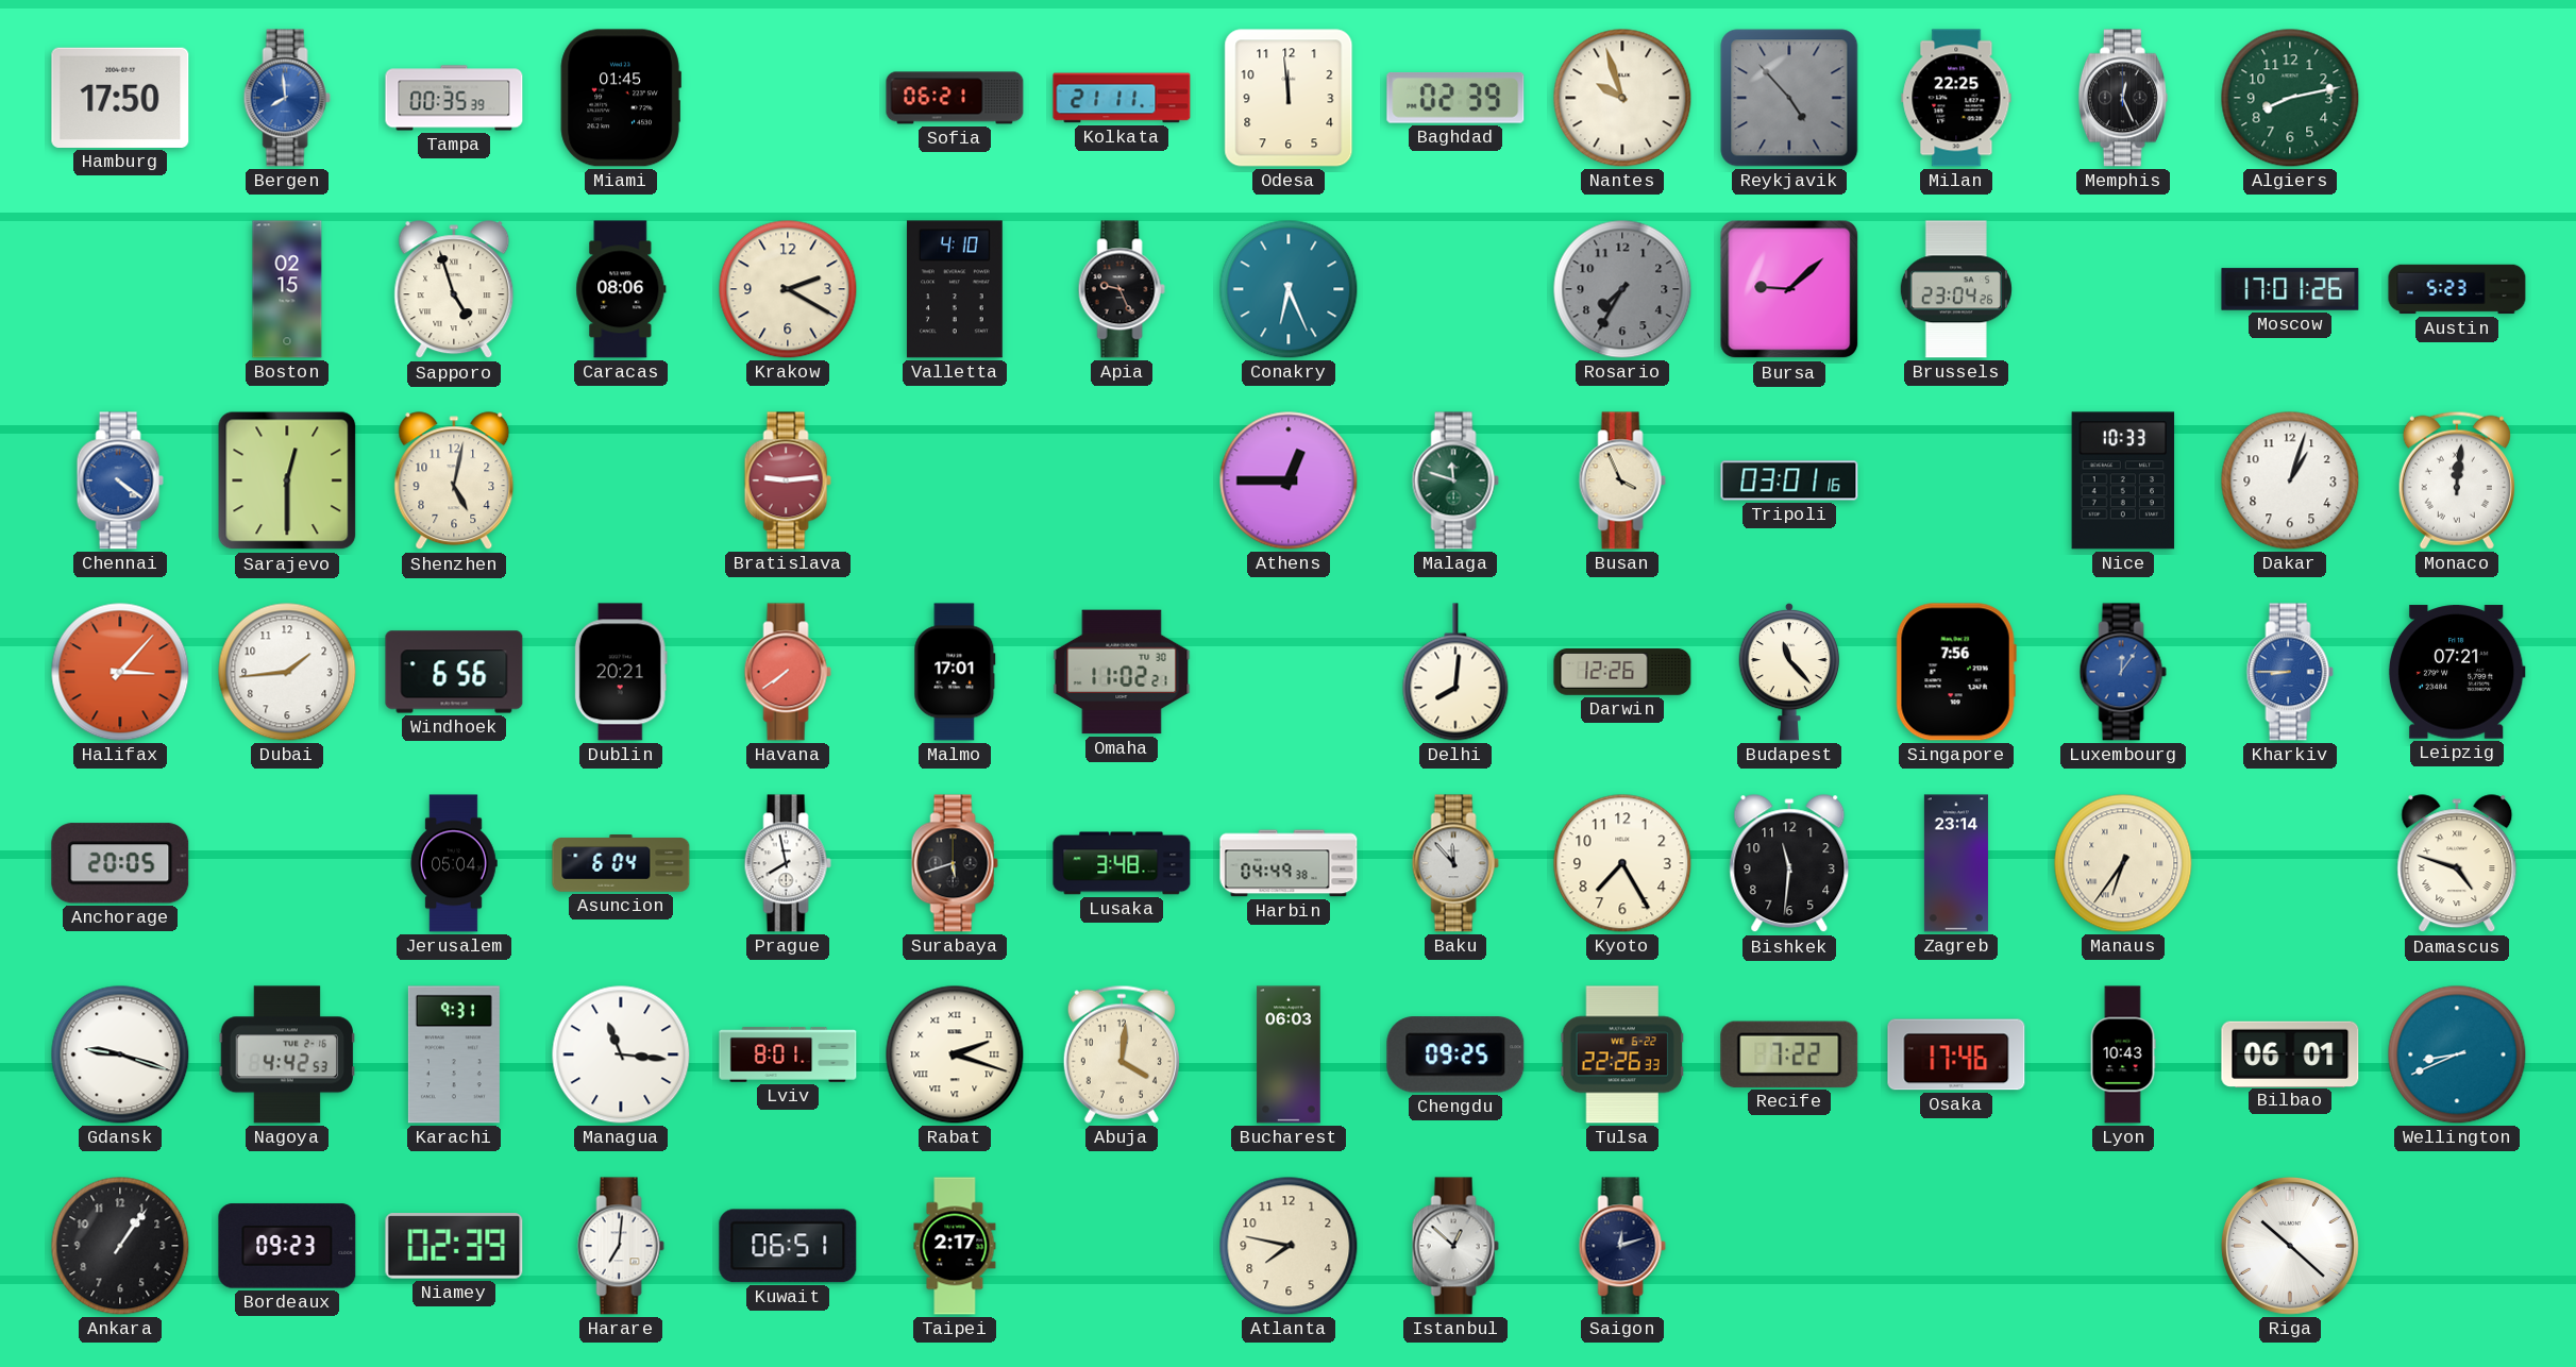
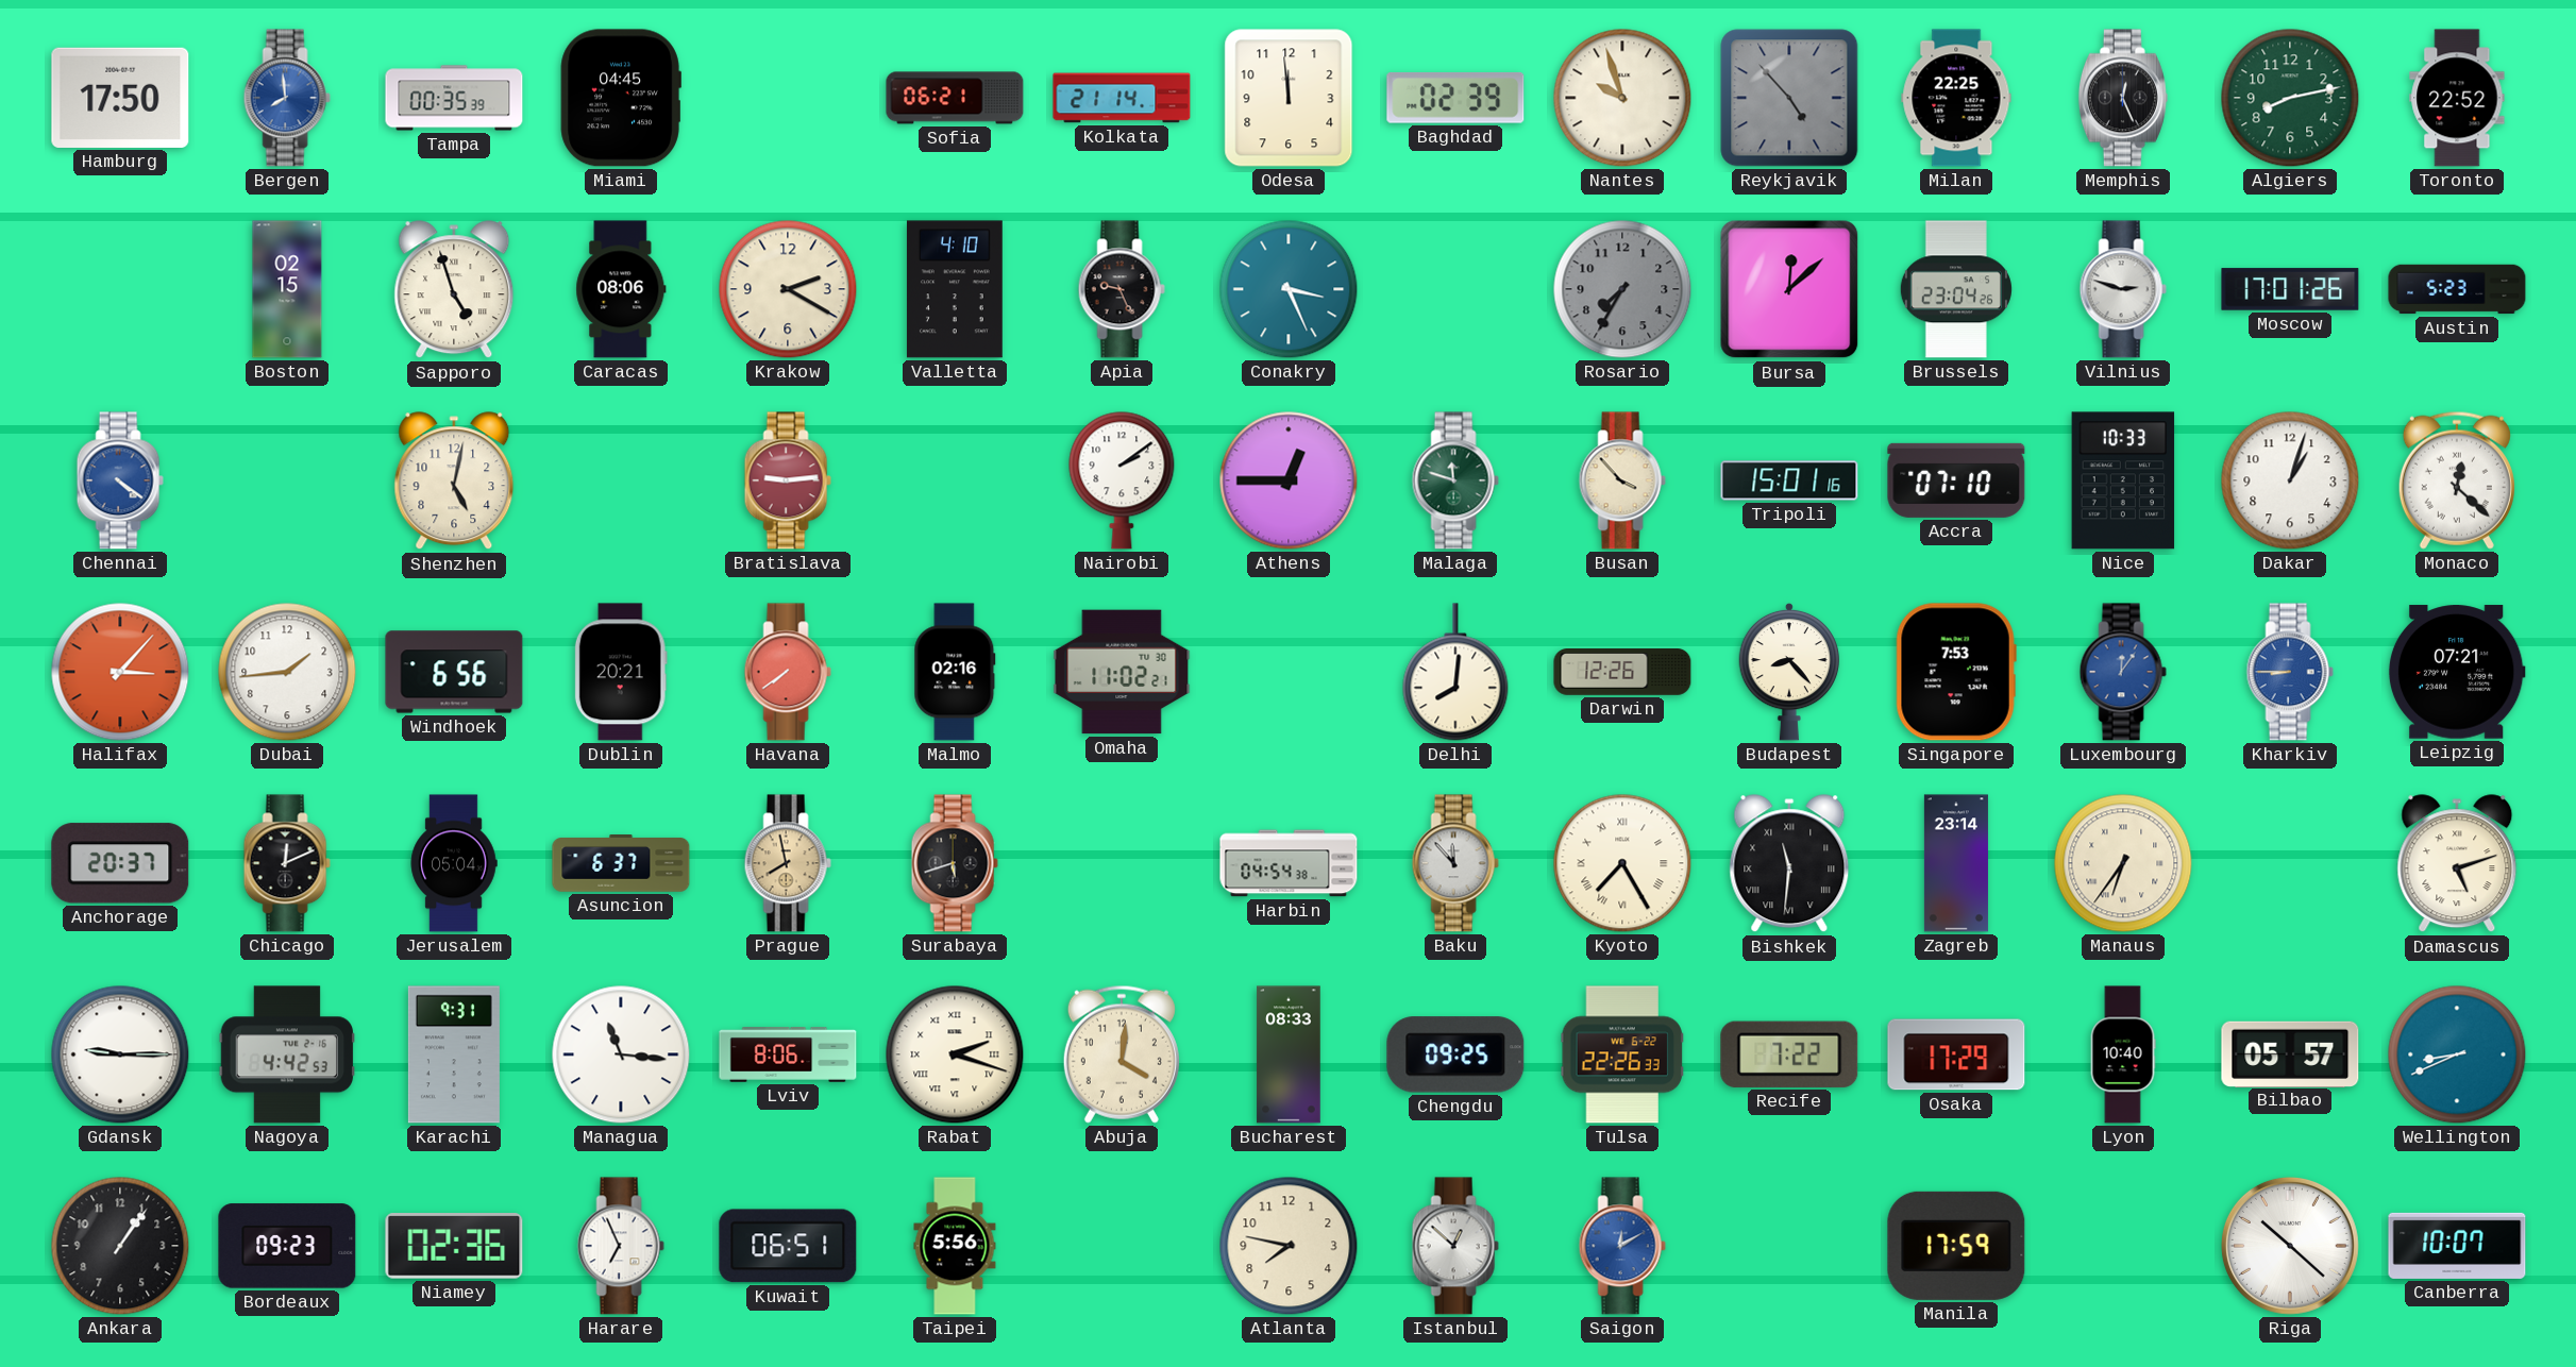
Miami: 01:45 -> 04:45
Kolkata: 21:11 -> 21:14
Toronto: none -> 22:52
Conakry: 6:26 -> 3:26
Bursa: 9:08 -> 12:08
Vilnius: none -> 2:48
Sarajevo: 12:30 -> none
Nairobi: none -> 2:09
Busan: 3:56 -> 3:53
Tripoli: 03:01 -> 15:01
Accra: none -> 07:10
Monaco: 12:01 -> 12:22
Malmo: 17:01 -> 02:16
Budapest: 11:23 -> 8:23
Singapore: 7:56 -> 7:53
Anchorage: 20:05 -> 20:37
Chicago: none -> 12:11
Asuncion: 6:04 -> 6:37
Prague dial: white -> champagne
Lusaka: 3:48 -> none
Harbin: 04:49 -> 04:54
Kyoto numerals: Arabic -> Roman
Bishkek numerals: Arabic -> Roman
Damascus: 4:48 -> 5:12
Gdansk: 9:18 -> 9:15
Lviv: 8:01 -> 8:06
Bucharest: 06:03 -> 08:33
Osaka: 17:46 -> 17:29
Lyon: 10:43 -> 10:40
Bilbao: 06:01 -> 05:57
Niamey: 02:39 -> 02:36
Harare: 7:01 -> 6:56
Taipei: 2:17 -> 5:56
Saigon: 12:12 -> 12:10
Saigon dial: navy -> blue
Manila: none -> 17:59
Canberra: none -> 10:07
